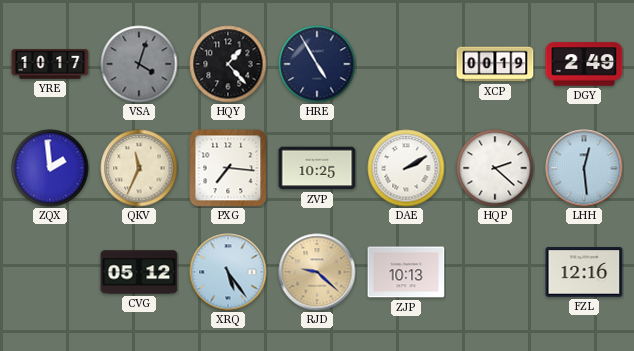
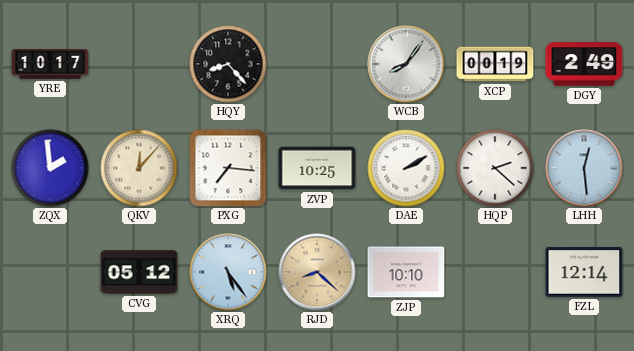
VSA: 4:03 -> none
HQY: 1:23 -> 8:23
HRE: 4:55 -> none
WCB: none -> 8:06
QKV: 11:34 -> 12:07
RJD: 9:22 -> 8:22
ZJP: 10:13 -> 10:10
FZL: 12:16 -> 12:14
